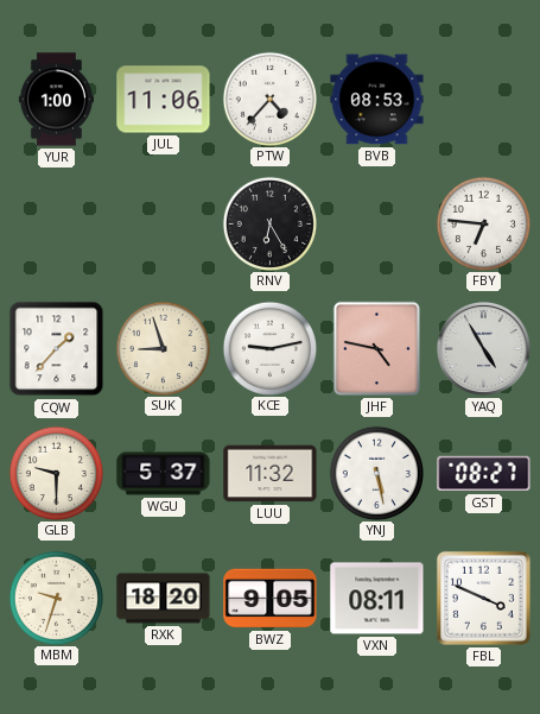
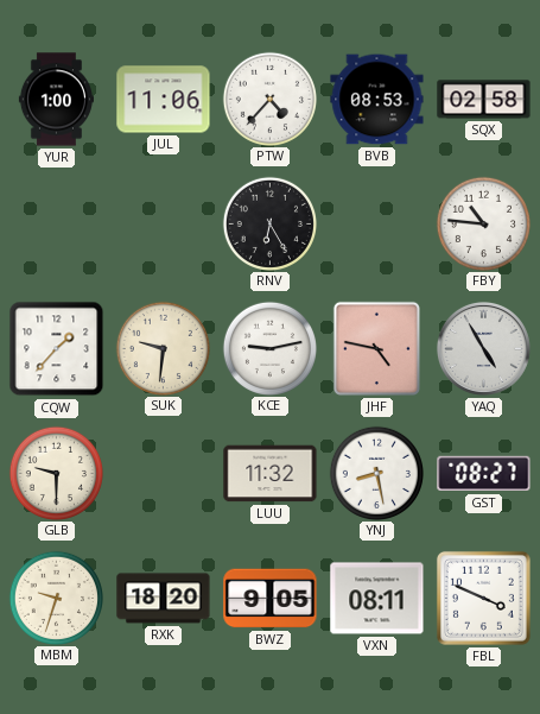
SQX: none -> 02:58
FBY: 6:46 -> 10:46
SUK: 8:57 -> 9:31
WGU: 5:37 -> none
YNJ: 5:28 -> 8:28
